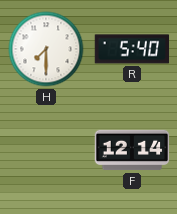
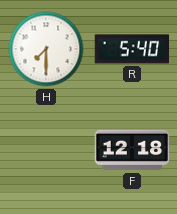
F: 12:14 -> 12:18
